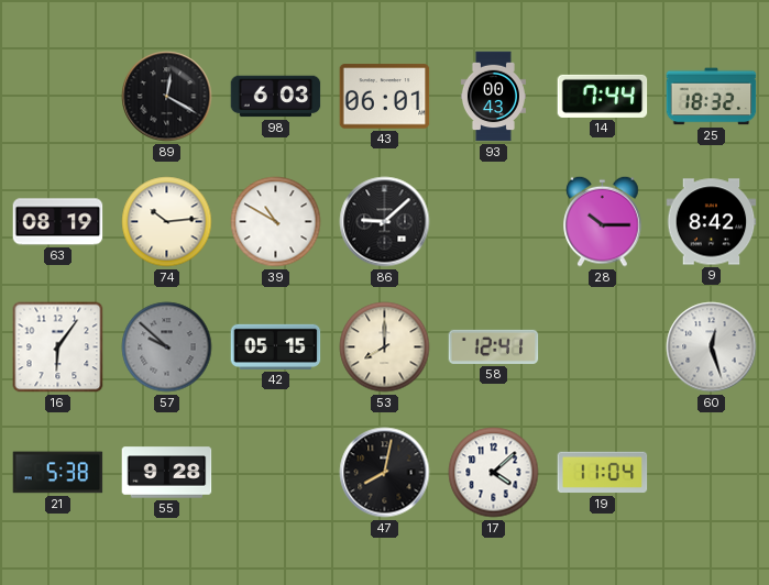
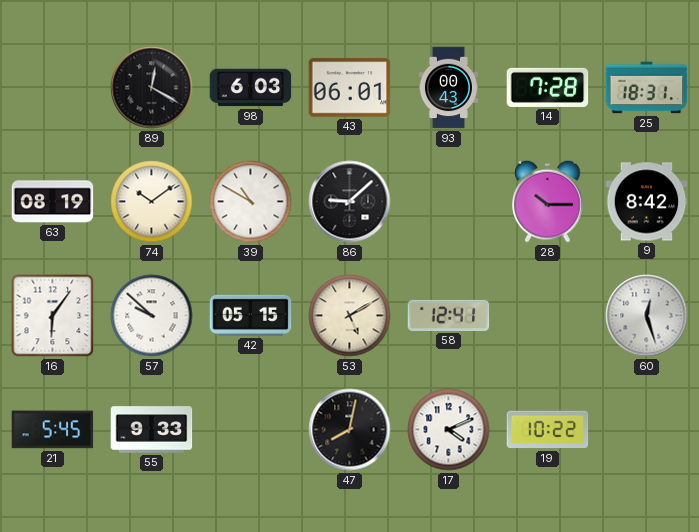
14: 7:44 -> 7:28
25: 18:32 -> 18:31
74: 10:14 -> 10:09
57 dial: grey -> white
53: 8:00 -> 5:10
21: 5:38 -> 5:45
55: 9:28 -> 9:33
17: 4:08 -> 4:11
19: 11:04 -> 10:22
